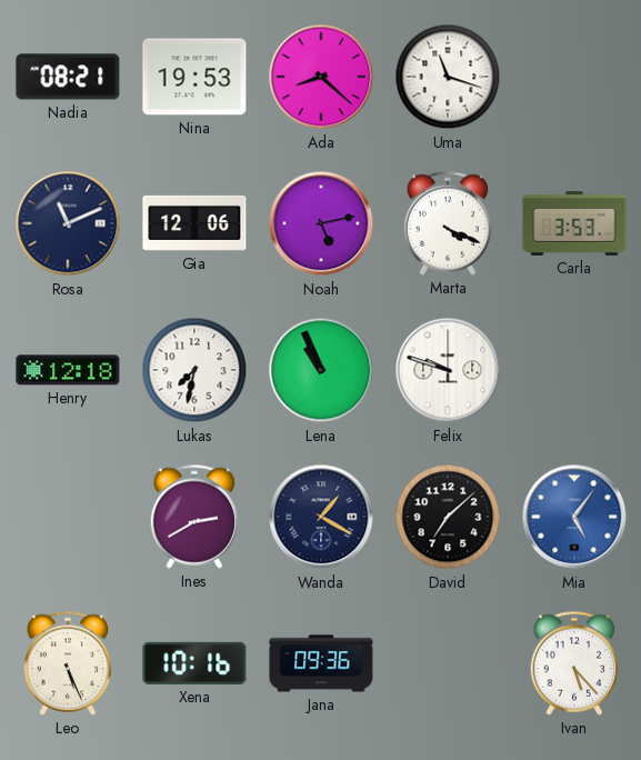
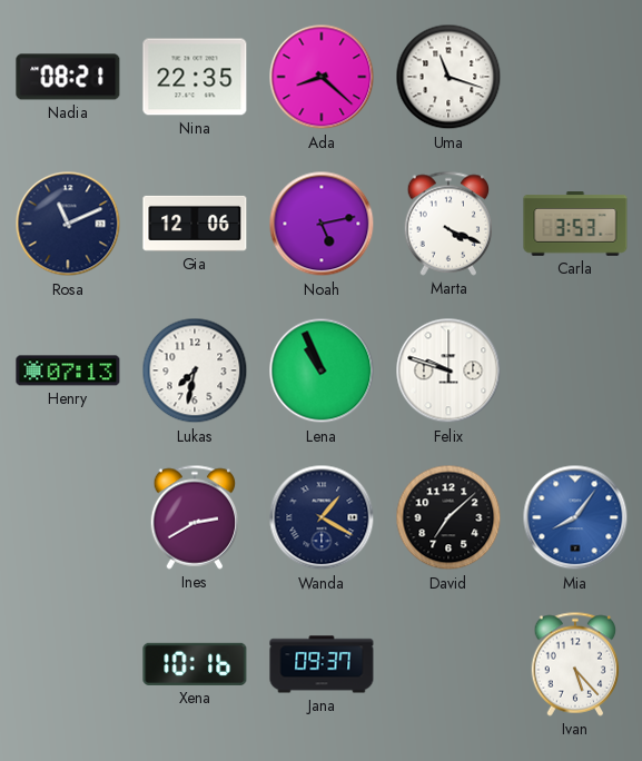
Nina: 19:53 -> 22:35
Henry: 12:18 -> 07:13
Mia: 5:06 -> 8:06
Leo: 5:26 -> none
Jana: 09:36 -> 09:37
